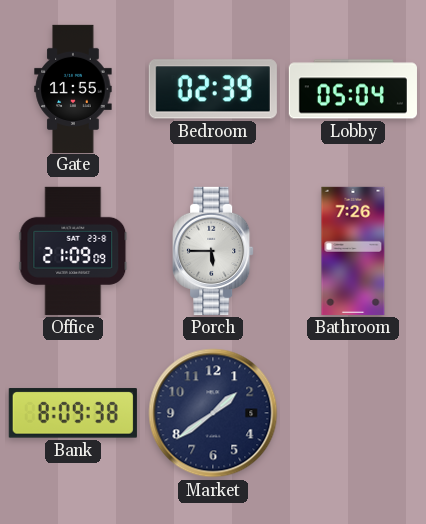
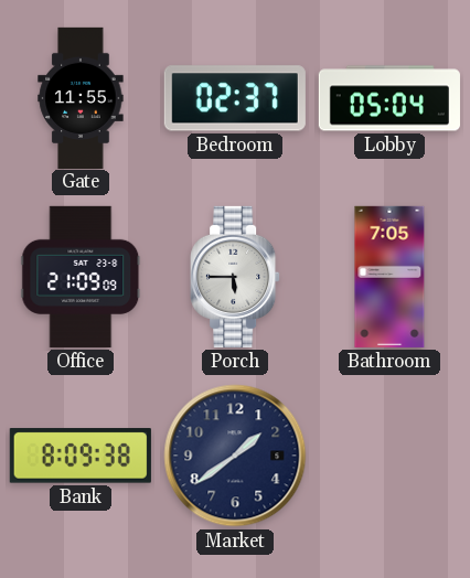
Bedroom: 02:39 -> 02:37
Bathroom: 7:26 -> 7:05
